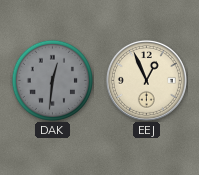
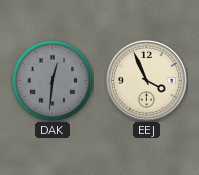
EEJ: 12:56 -> 3:56
